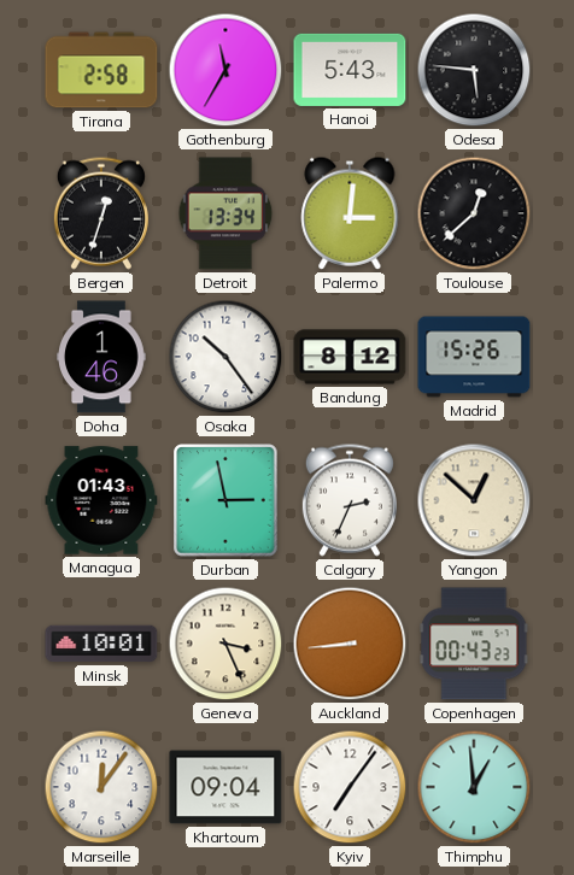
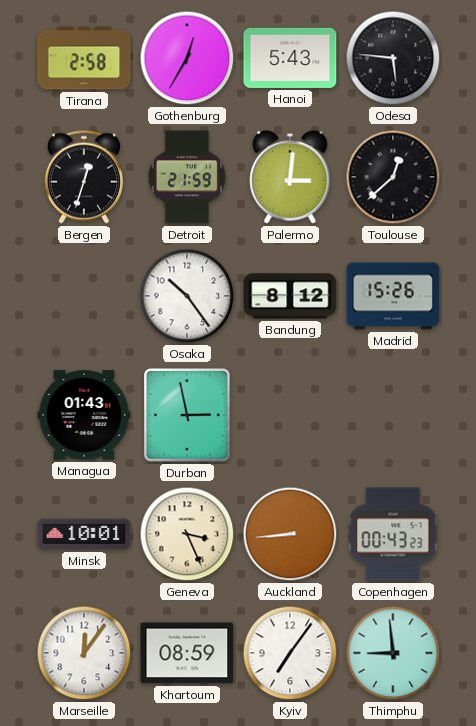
Gothenburg: 11:35 -> 12:35
Detroit: 13:34 -> 21:59
Doha: 1:46 -> none
Calgary: 2:34 -> none
Yangon: 12:52 -> none
Khartoum: 09:04 -> 08:59
Thimphu: 12:59 -> 8:59
